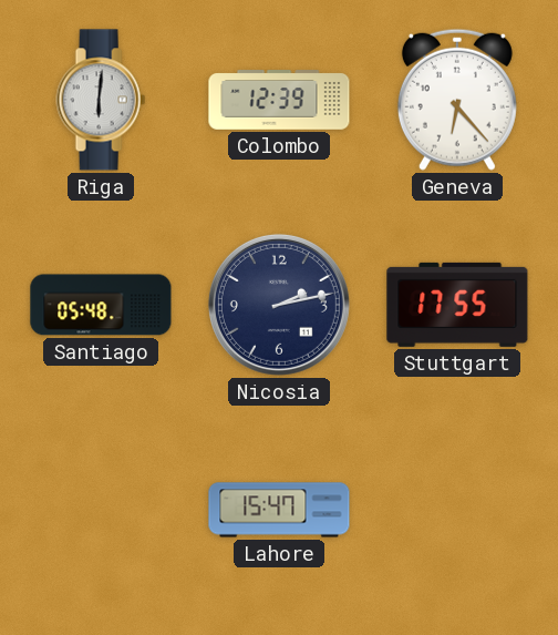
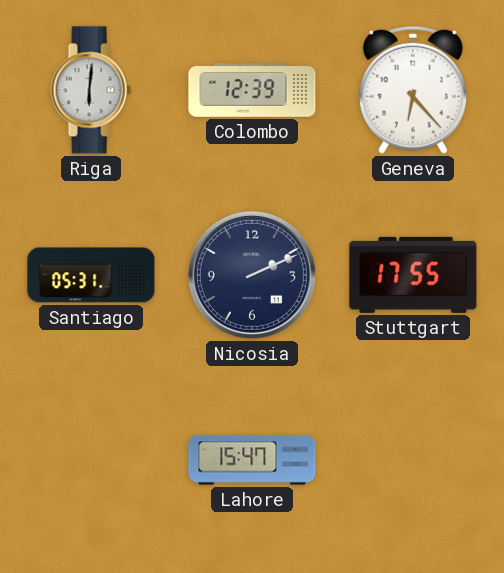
Santiago: 05:48 -> 05:31
Nicosia: 2:13 -> 2:11
